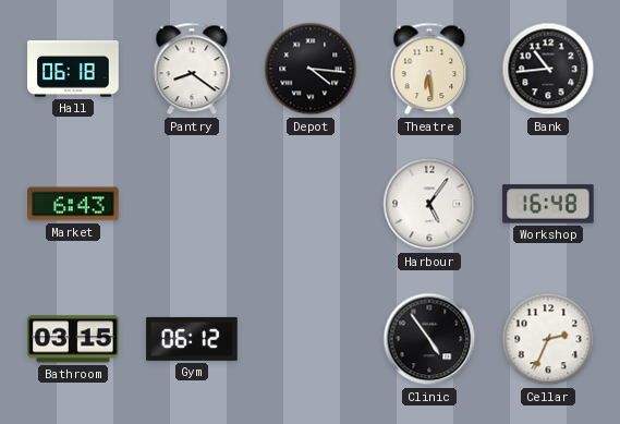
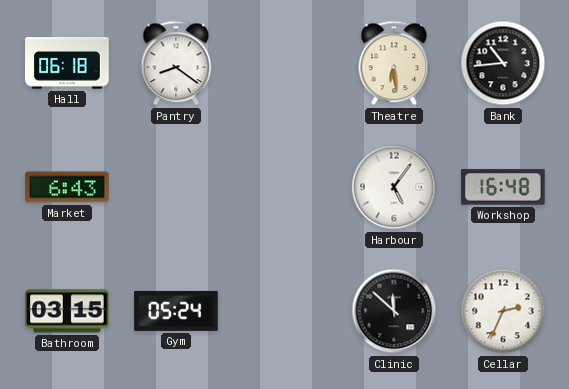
Depot: 4:16 -> none
Gym: 06:12 -> 05:24
Clinic: 4:54 -> 11:52
